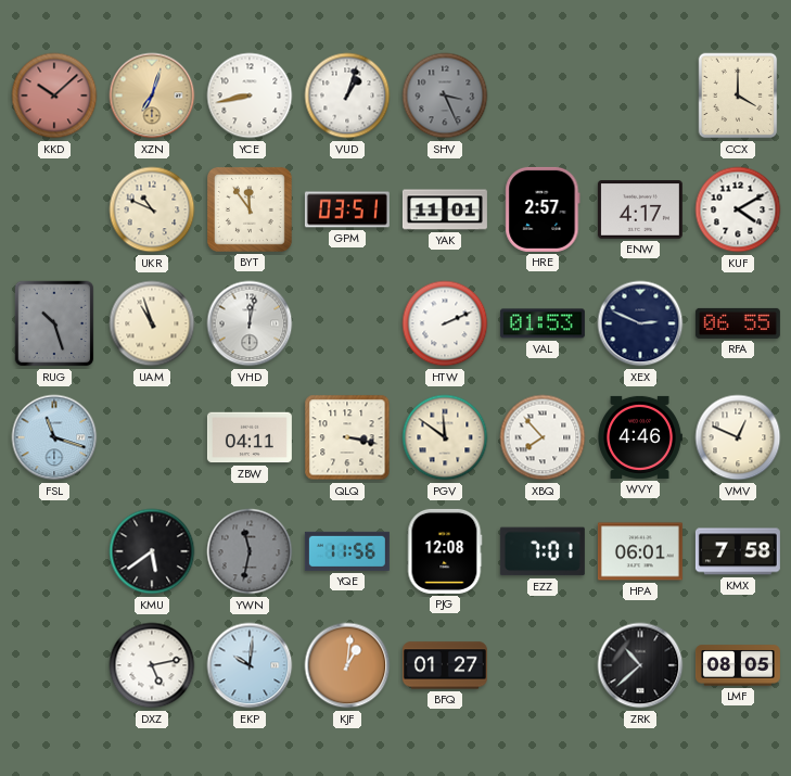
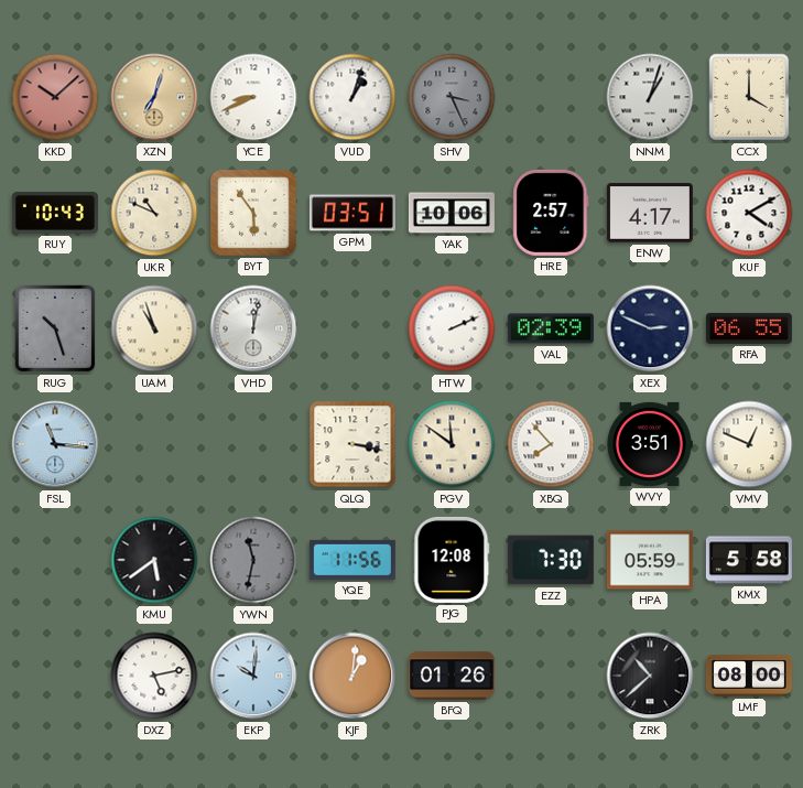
YCE: 8:43 -> 8:41
NNM: none -> 1:03
RUY: none -> 10:43
BYT: 11:54 -> 5:54
YAK: 11:01 -> 10:06
VAL: 01:53 -> 02:39
FSL: 11:18 -> 11:16
ZBW: 04:11 -> none
WVY: 4:46 -> 3:51
EZZ: 7:01 -> 7:30
HPA: 06:01 -> 05:59
KMX: 7:58 -> 5:58
BFQ: 01:27 -> 01:26
LMF: 08:05 -> 08:00
